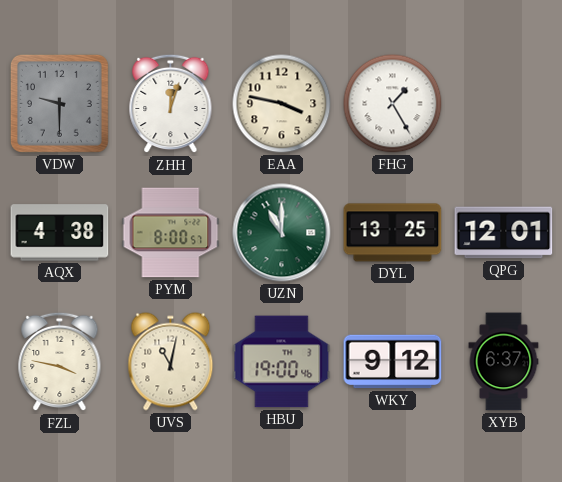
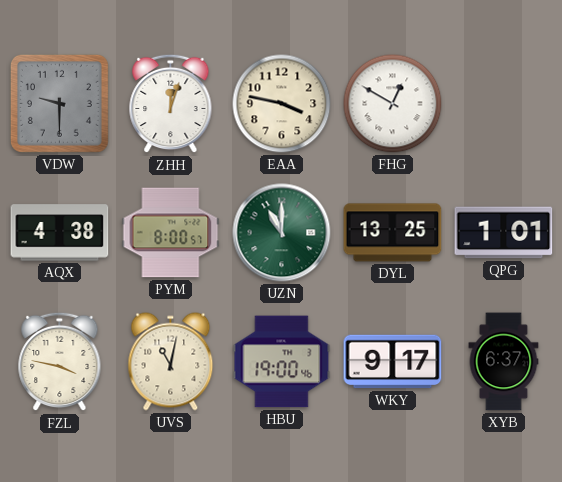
FHG: 1:25 -> 12:50
QPG: 12:01 -> 1:01
WKY: 9:12 -> 9:17
